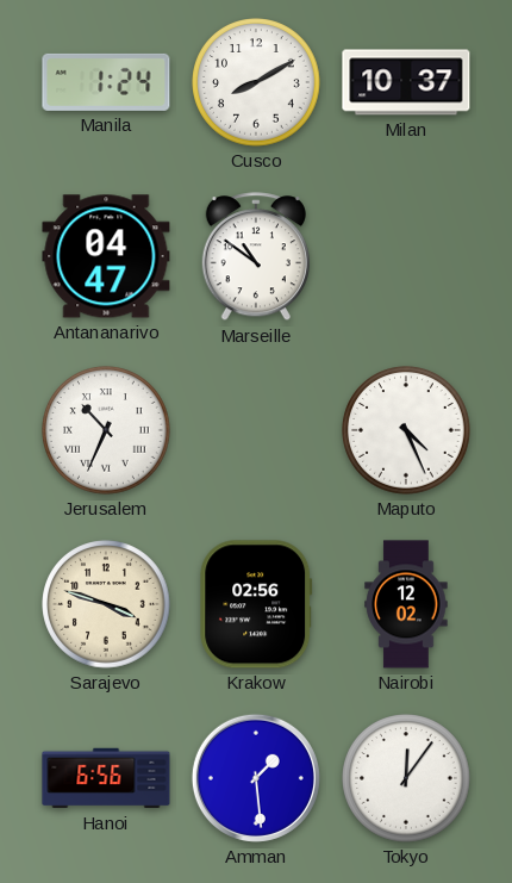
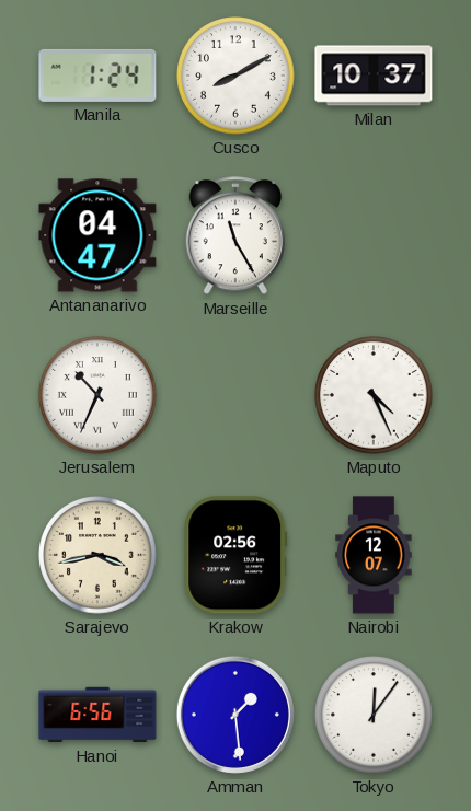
Marseille: 10:51 -> 11:25
Sarajevo: 3:48 -> 3:43
Nairobi: 12:02 -> 12:07
